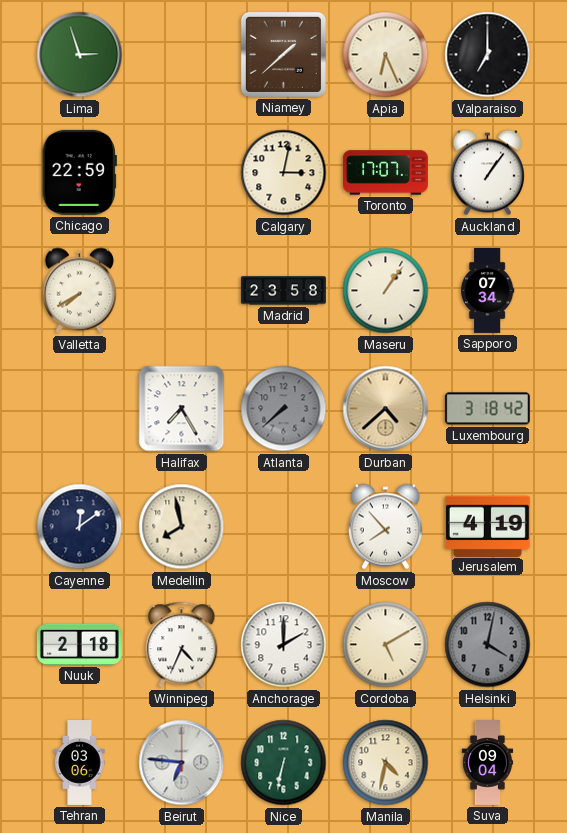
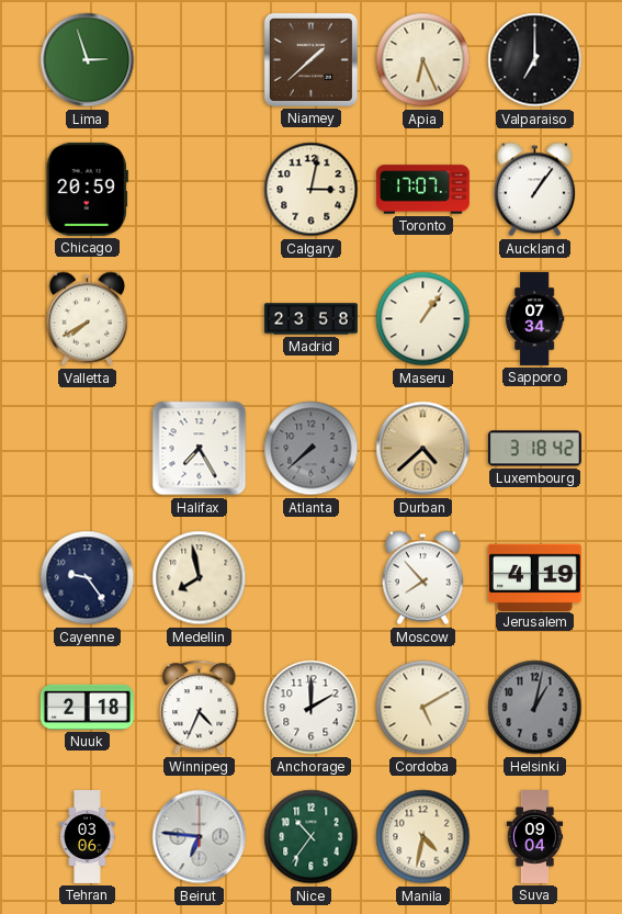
Chicago: 22:59 -> 20:59
Cayenne: 12:09 -> 9:24
Helsinki: 4:02 -> 1:02
Nice: 6:32 -> 10:36
